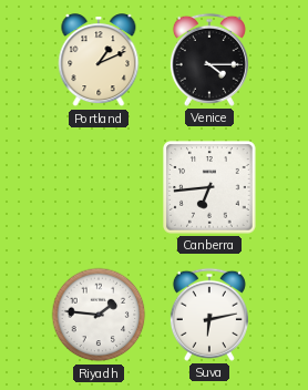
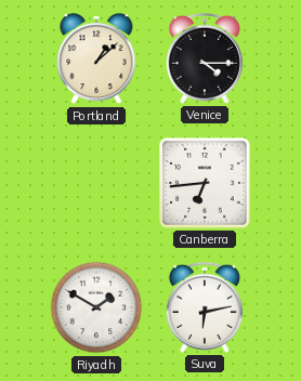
Portland: 1:11 -> 1:08
Riyadh: 1:46 -> 1:50
